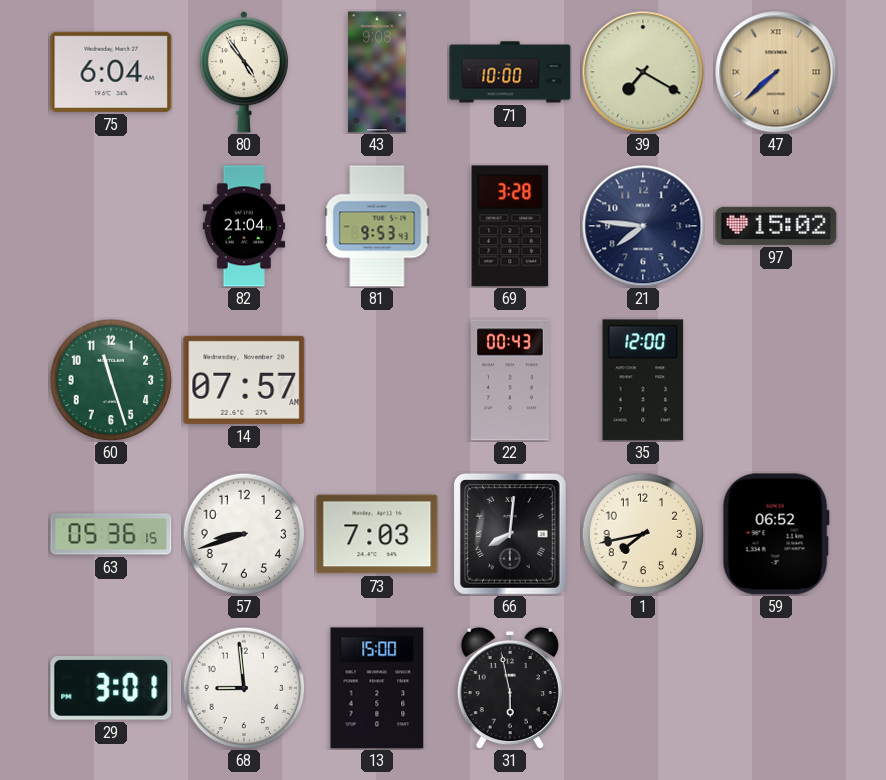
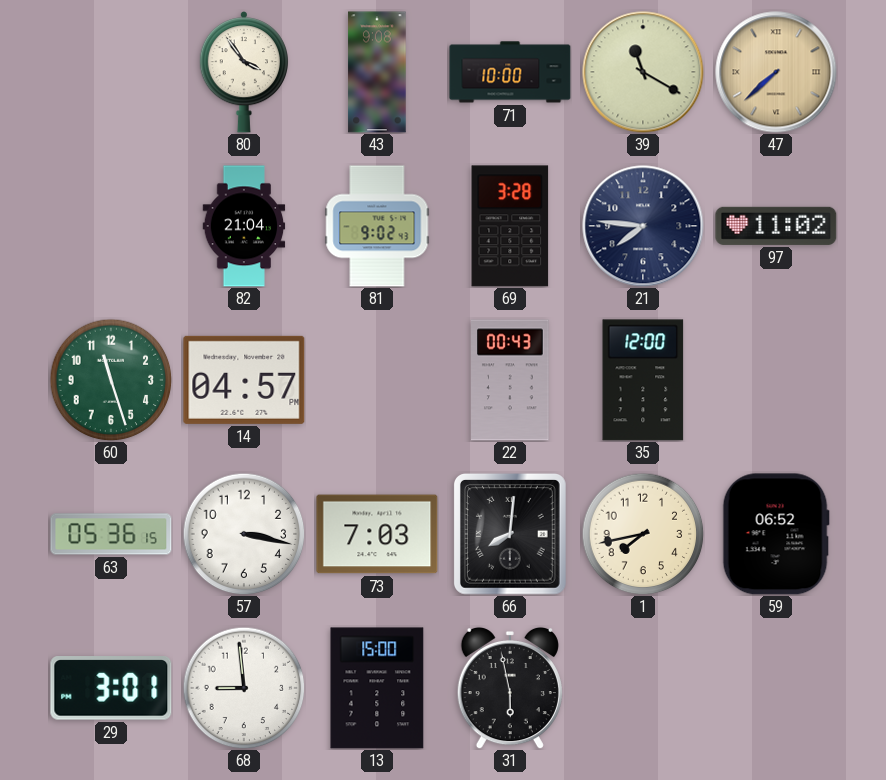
75: 6:04 -> none
80: 4:54 -> 3:54
39: 7:20 -> 11:20
81: 9:53 -> 9:02
97: 15:02 -> 11:02
14: 07:57 -> 04:57
57: 8:42 -> 3:17
